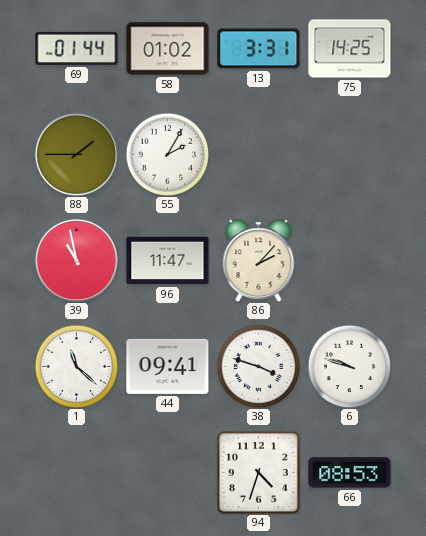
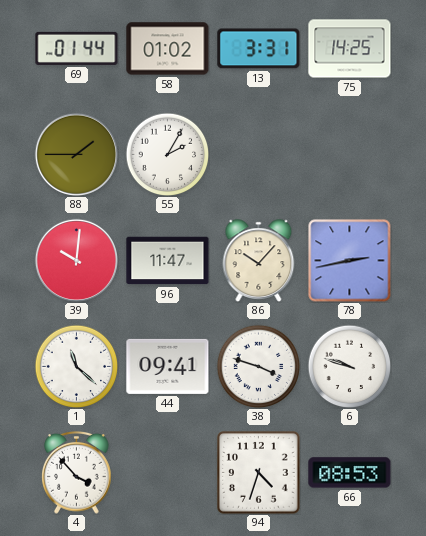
39: 10:58 -> 10:01
86: 2:07 -> 10:07
78: none -> 2:43
4: none -> 3:53
